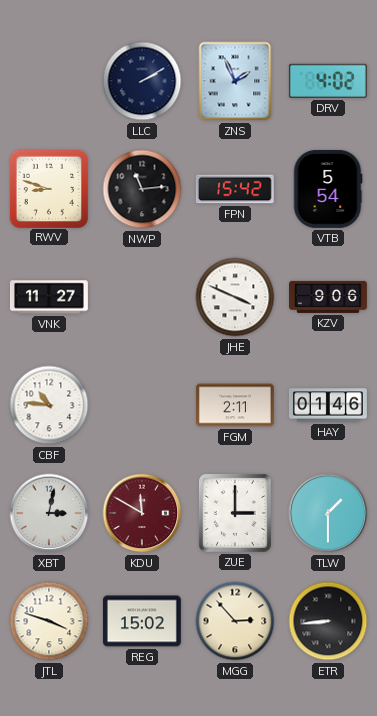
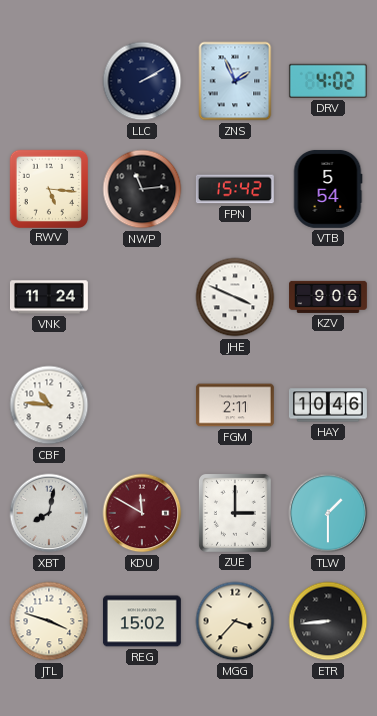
RWV: 8:48 -> 5:16
VNK: 11:27 -> 11:24
HAY: 01:46 -> 10:46
XBT: 3:02 -> 8:02
MGG: 2:53 -> 3:37
